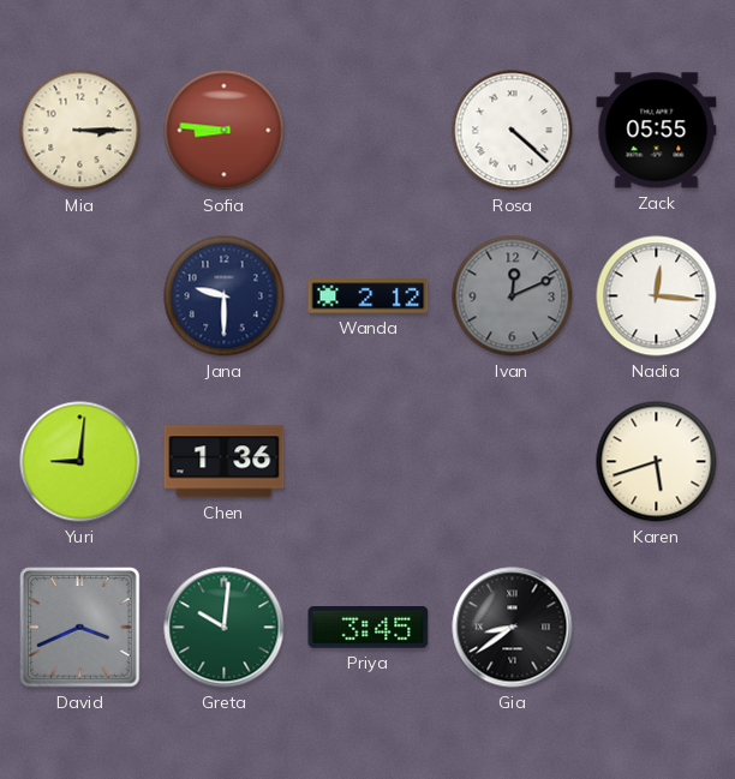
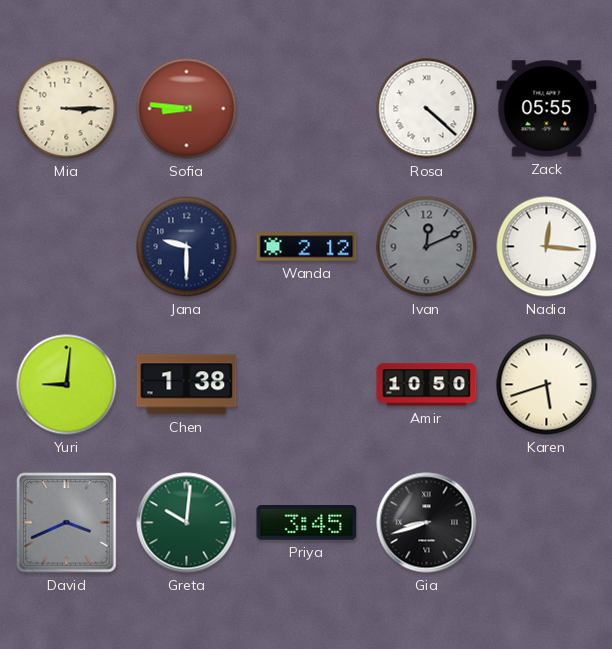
Chen: 1:36 -> 1:38
Amir: none -> 10:50
Gia: 8:39 -> 8:42
